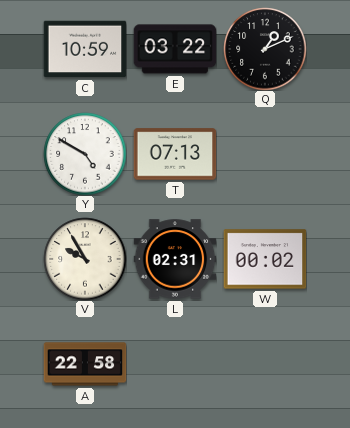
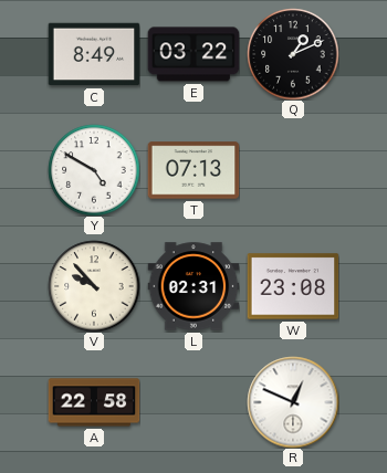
C: 10:59 -> 8:49
V: 9:55 -> 9:53
W: 00:02 -> 23:08
R: none -> 12:49
